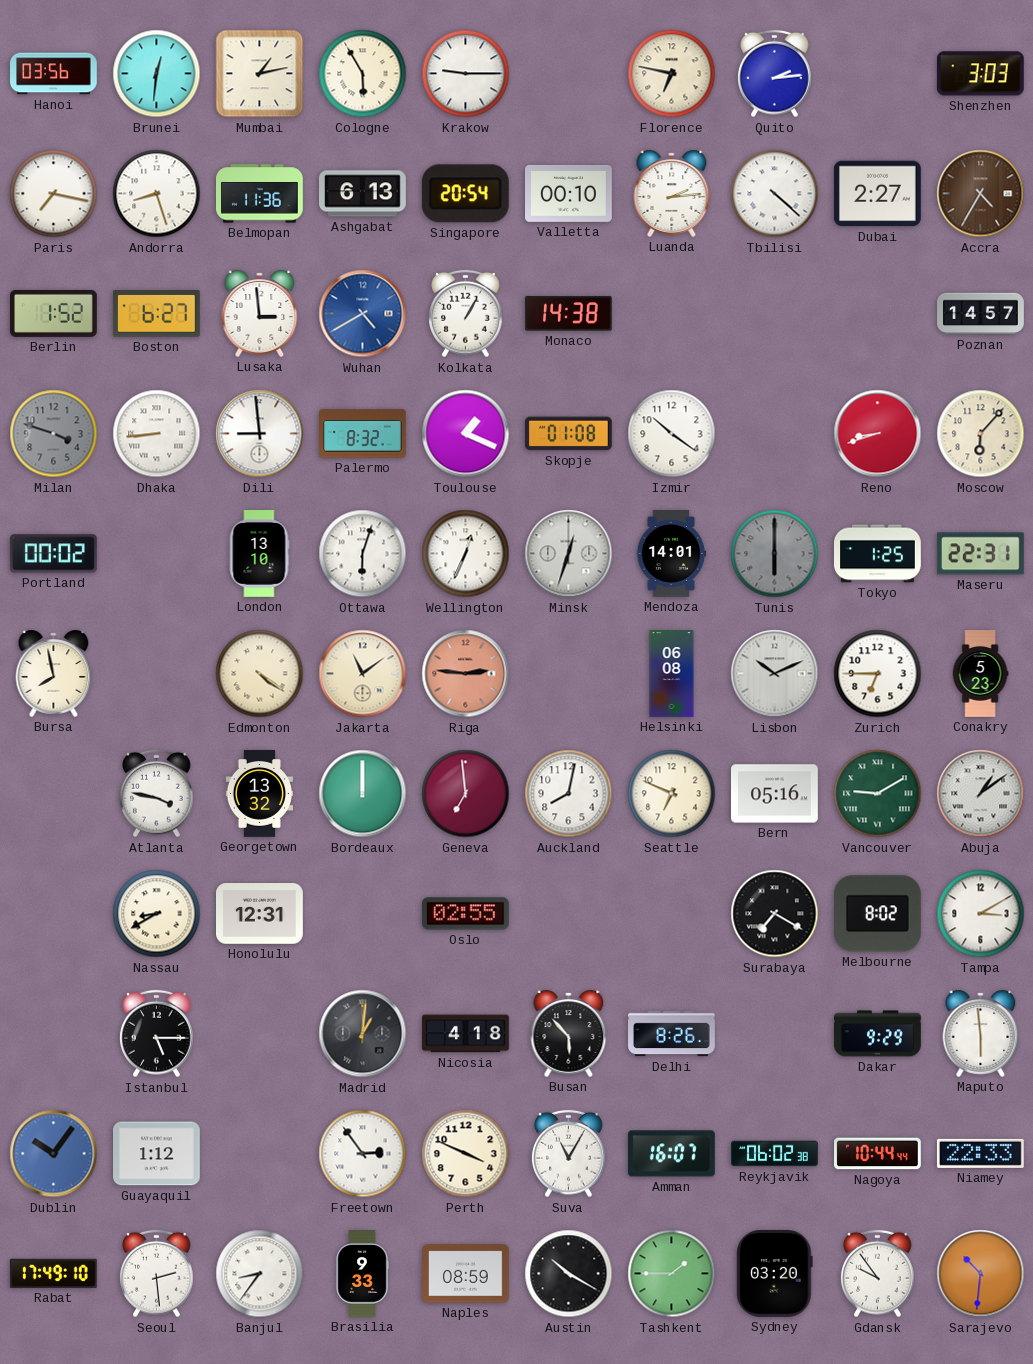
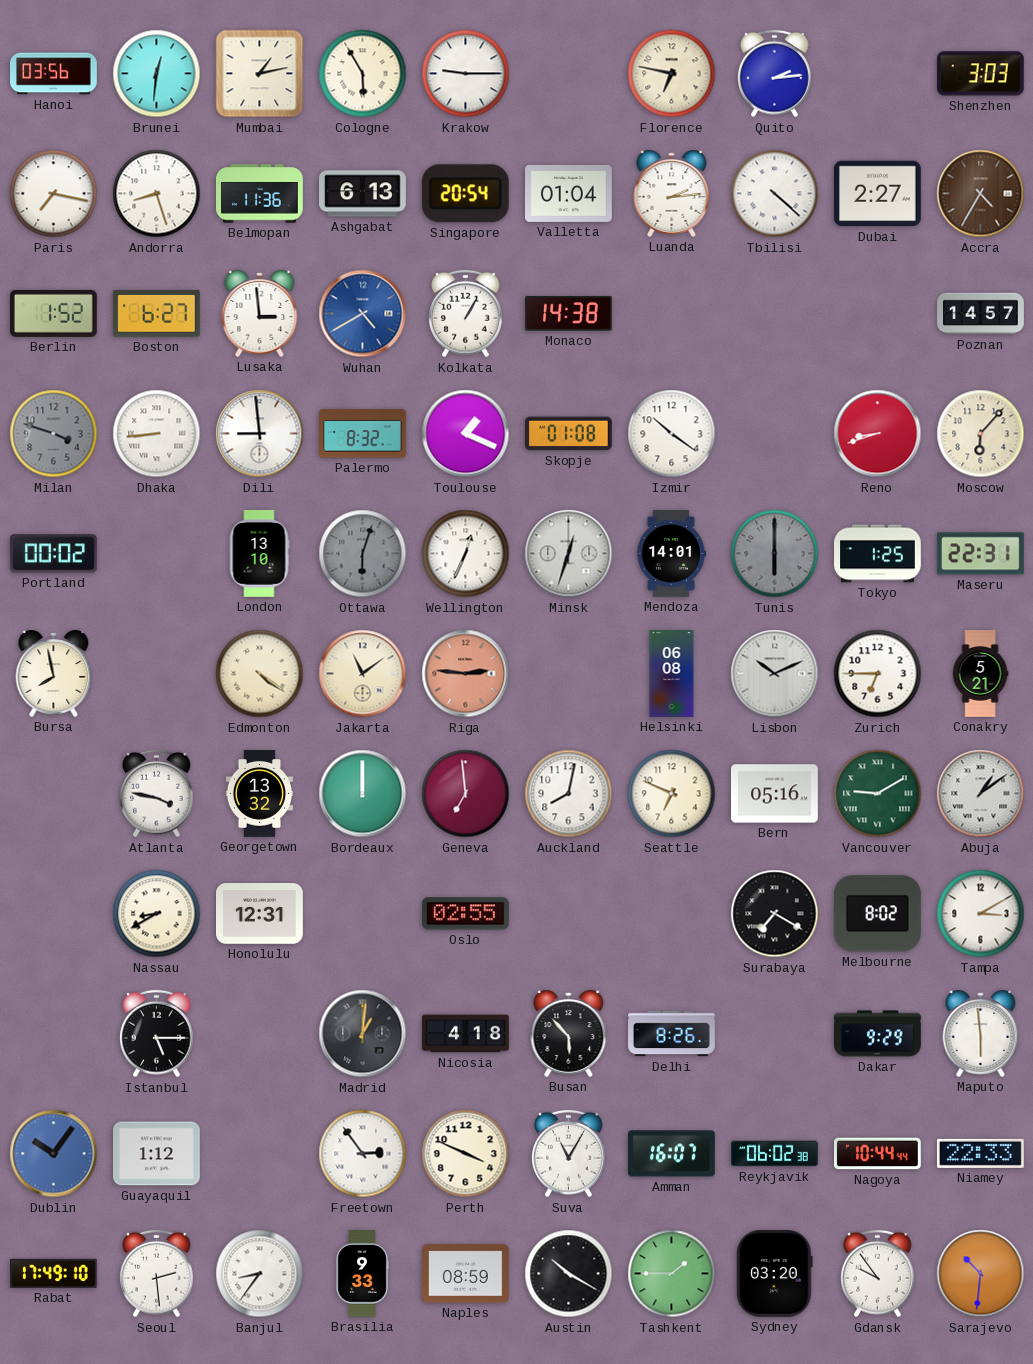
Valletta: 00:10 -> 01:04
Ottawa dial: white -> grey
Conakry: 5:23 -> 5:21
